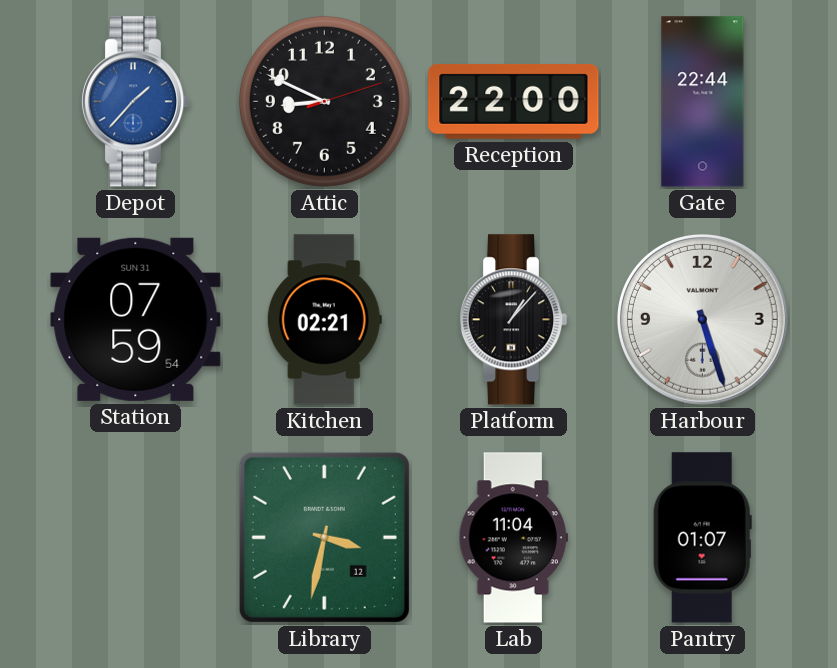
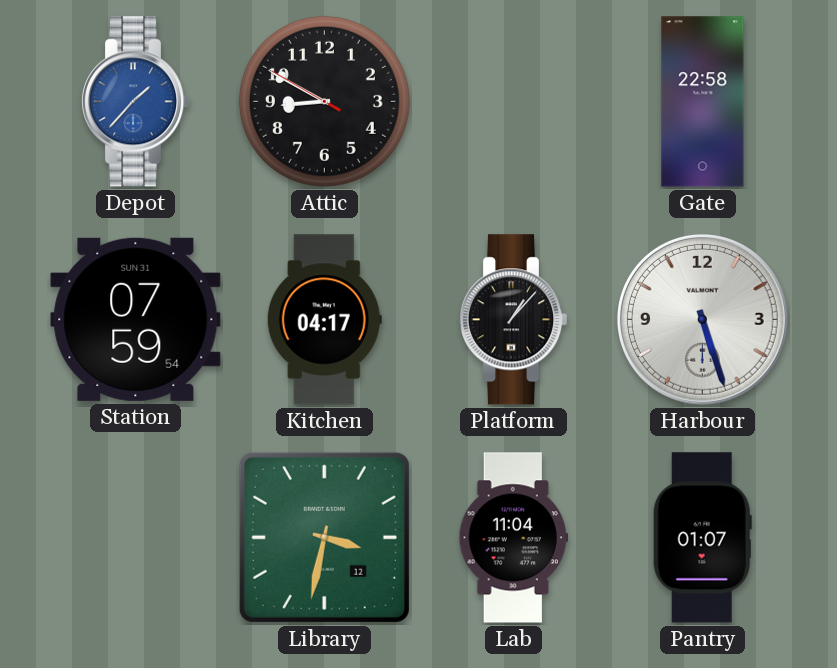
Attic: 8:49:12 -> 8:49:50
Reception: 22:00 -> none
Gate: 22:44 -> 22:58
Kitchen: 02:21 -> 04:17
